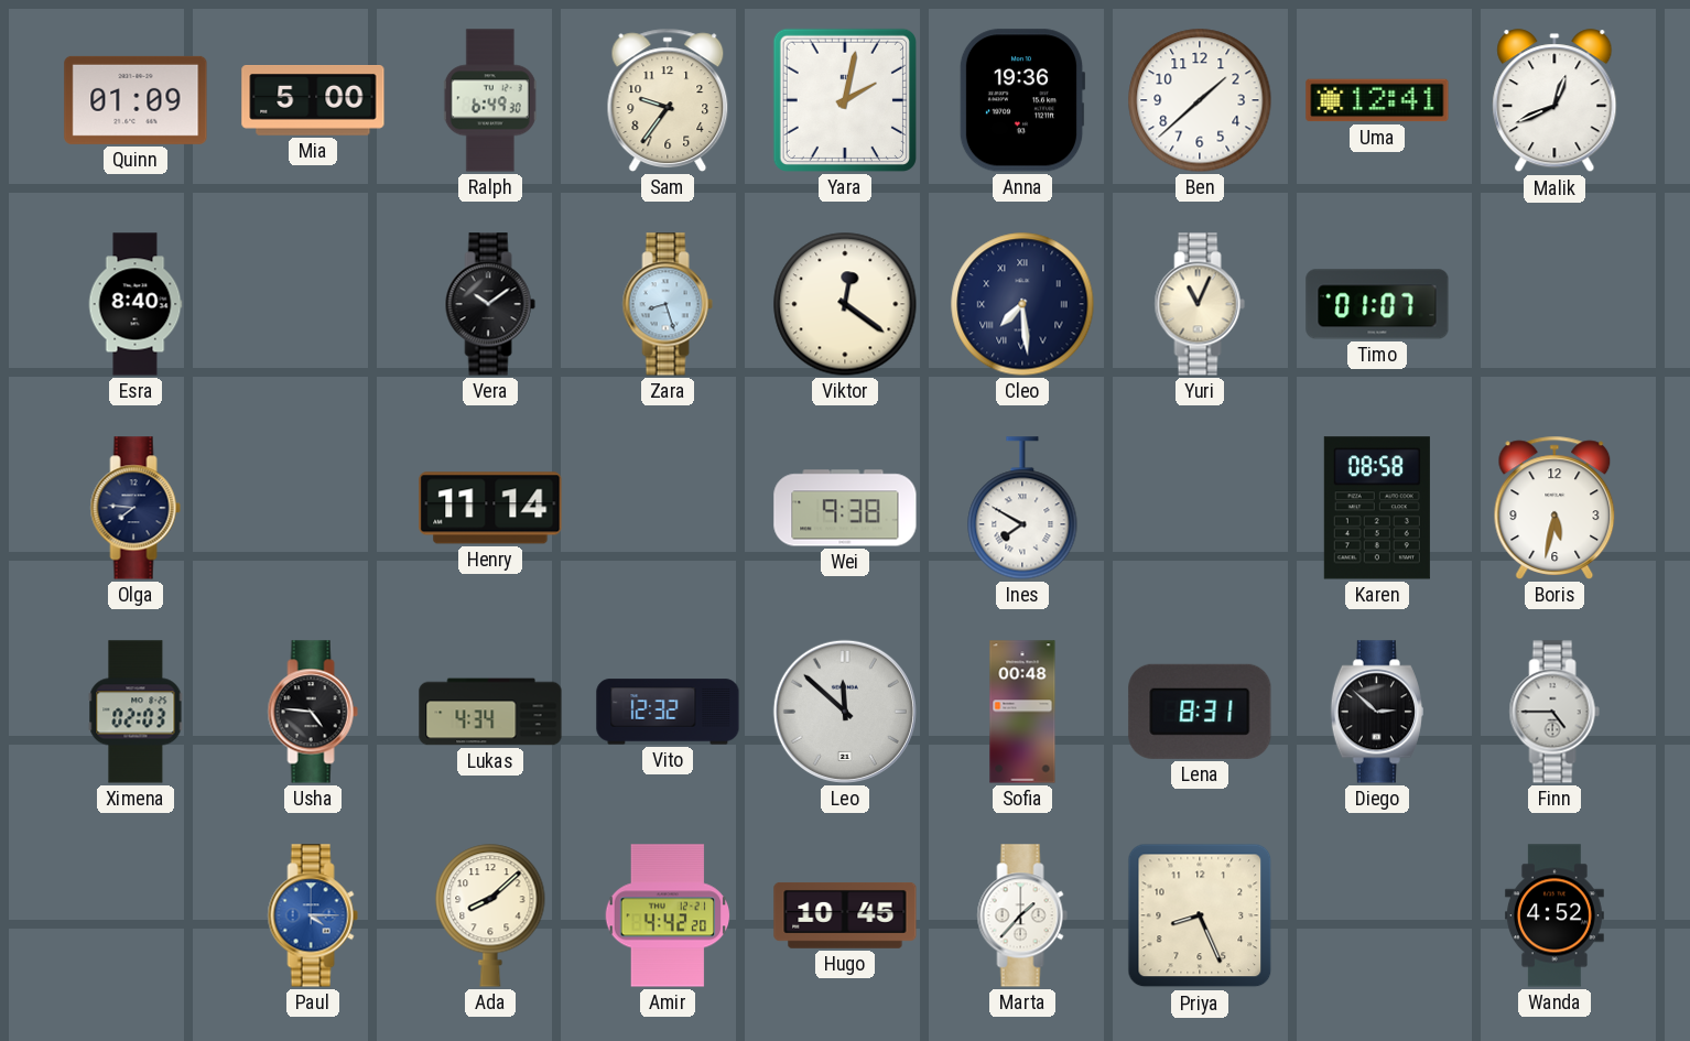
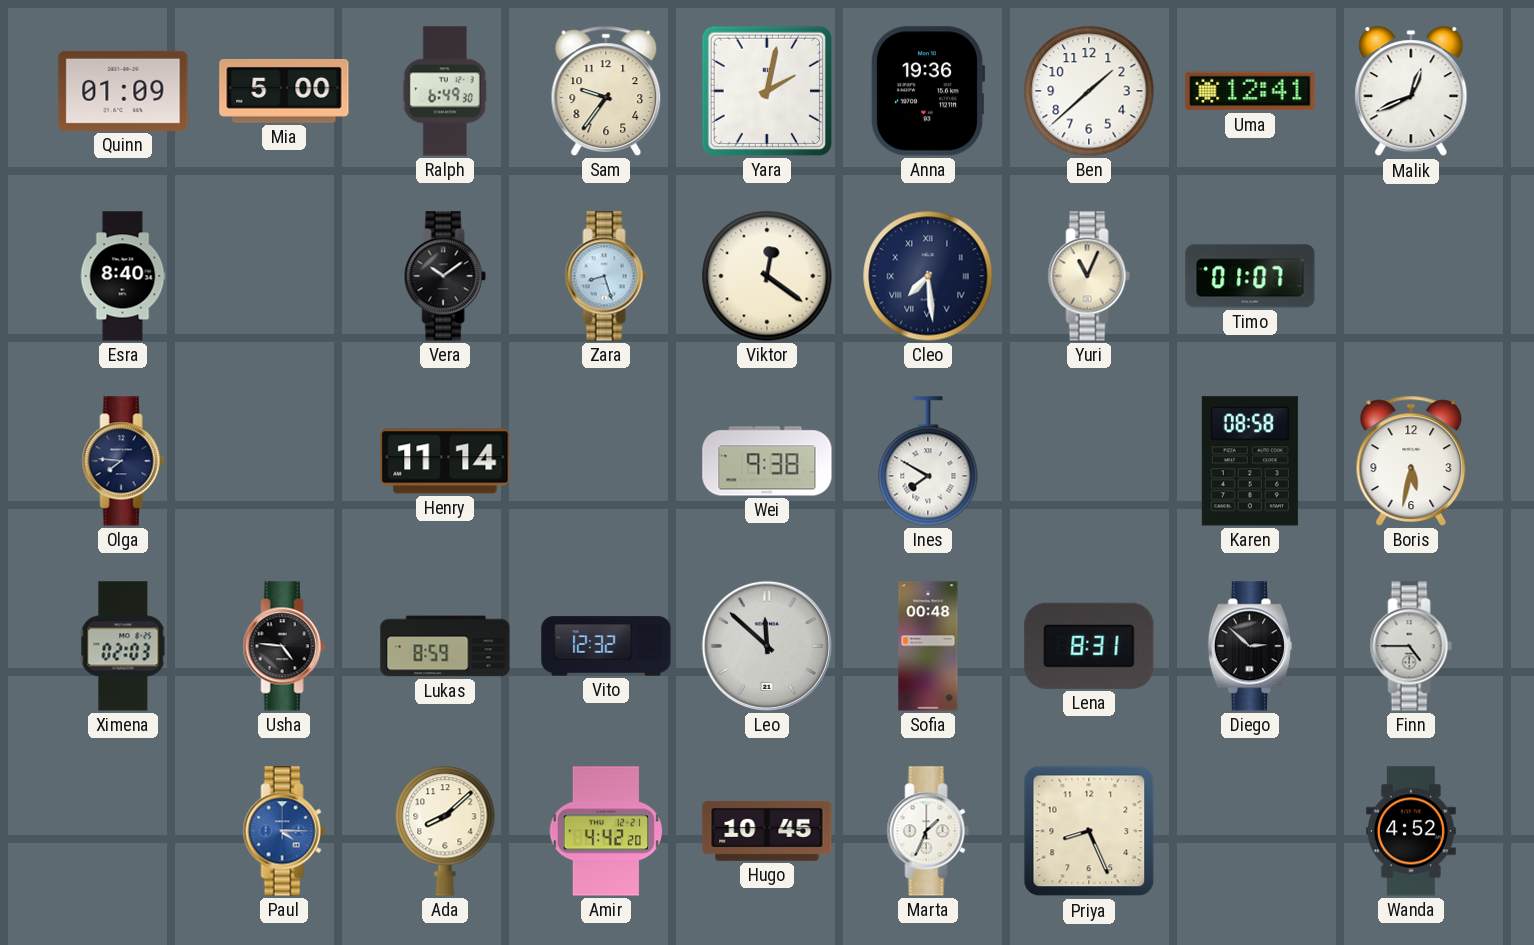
Lukas: 4:34 -> 8:59
Marta: 1:37 -> 1:34
